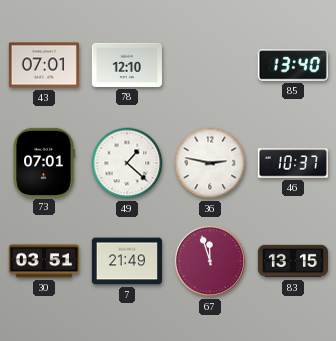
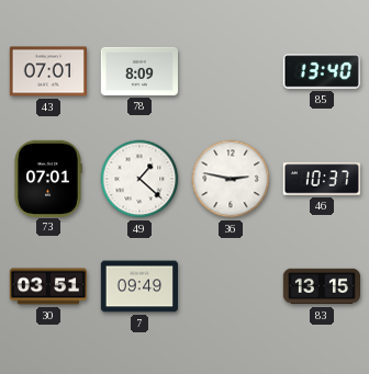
78: 12:10 -> 8:09
7: 21:49 -> 09:49
67: 11:57 -> none
